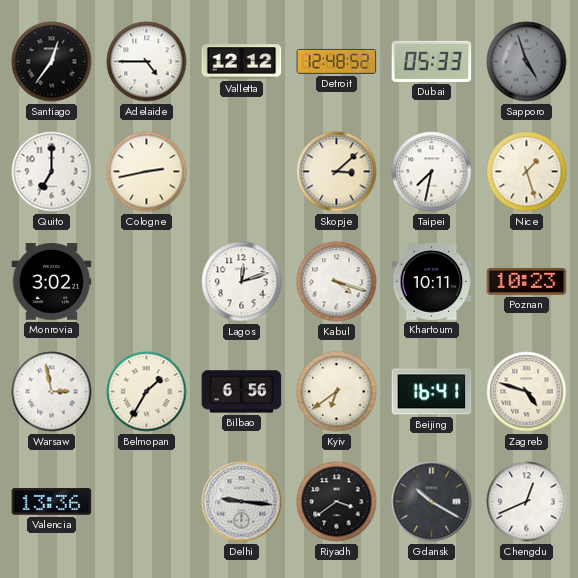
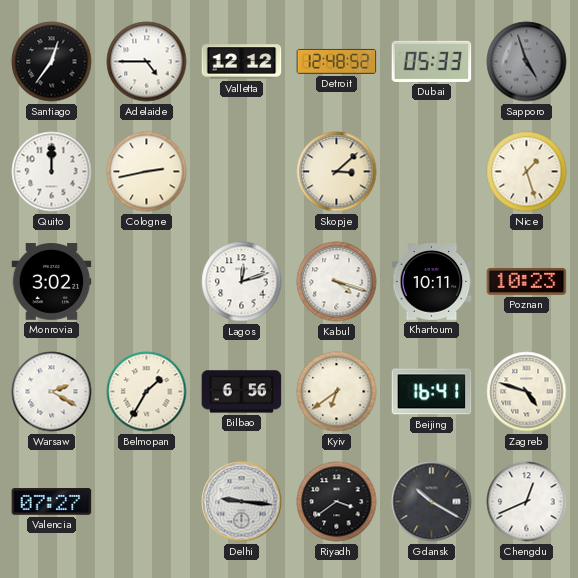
Quito: 7:00 -> 12:00
Taipei: 7:32 -> none
Warsaw: 2:58 -> 2:20
Valencia: 13:36 -> 07:27
